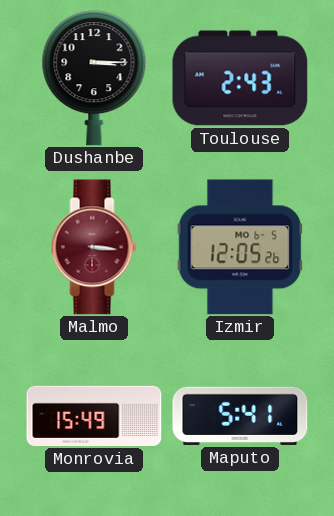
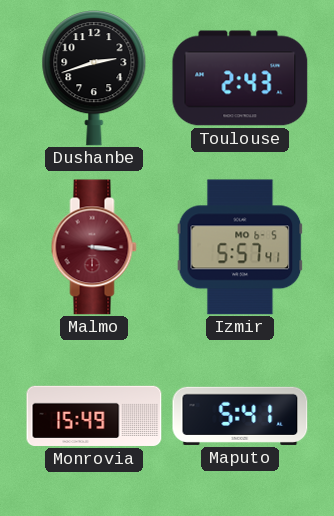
Dushanbe: 3:15 -> 2:42
Izmir: 12:05 -> 5:57
